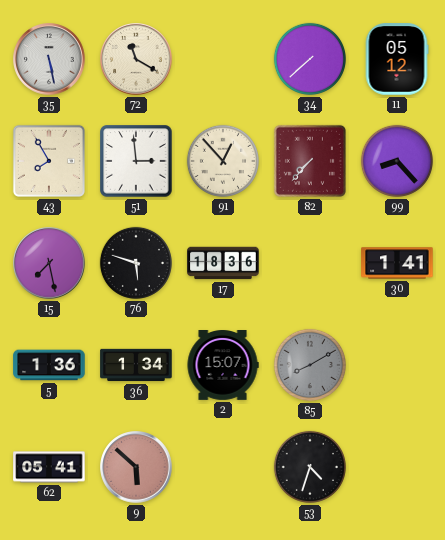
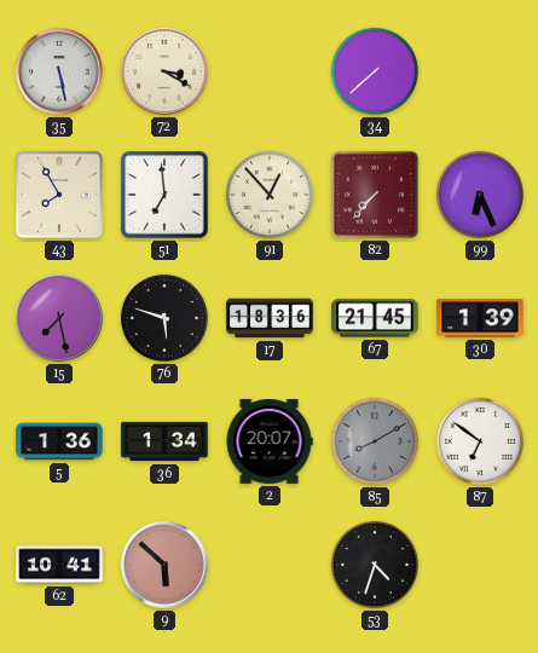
72: 11:20 -> 3:20
11: 05:12 -> none
51: 2:59 -> 6:59
99: 8:23 -> 6:26
67: none -> 21:45
30: 1:41 -> 1:39
2: 15:07 -> 20:07
87: none -> 6:51
62: 05:41 -> 10:41
